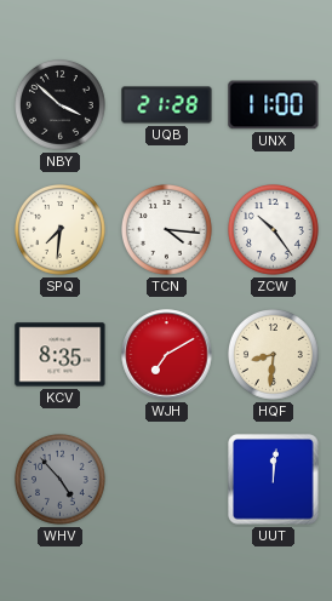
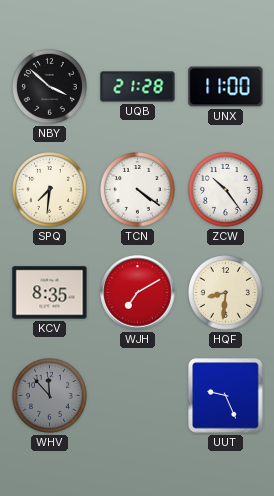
TCN: 4:16 -> 4:21
WHV: 4:53 -> 11:53
UUT: 12:01 -> 9:26
